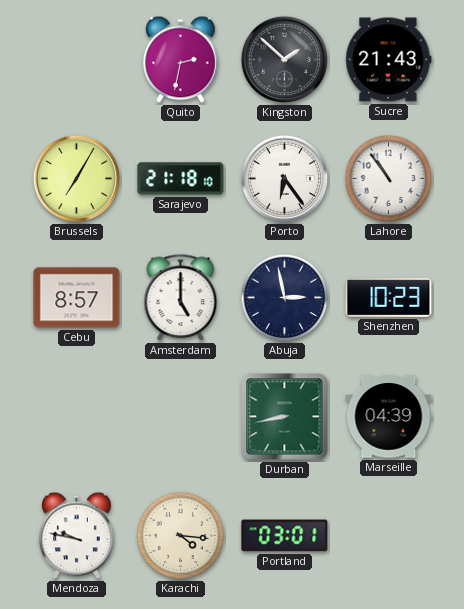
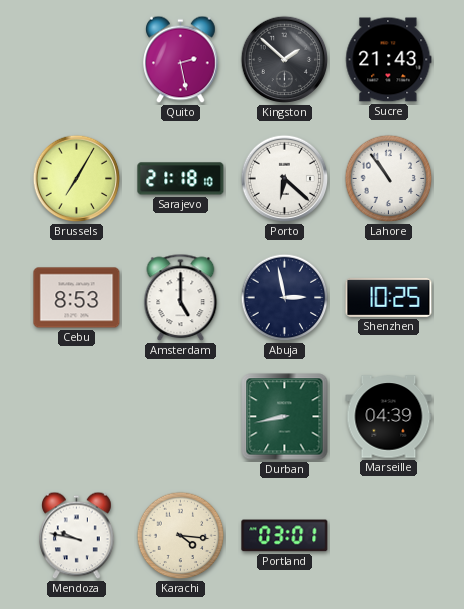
Quito: 2:32 -> 2:28
Porto: 6:24 -> 6:22
Cebu: 8:57 -> 8:53
Shenzhen: 10:23 -> 10:25
